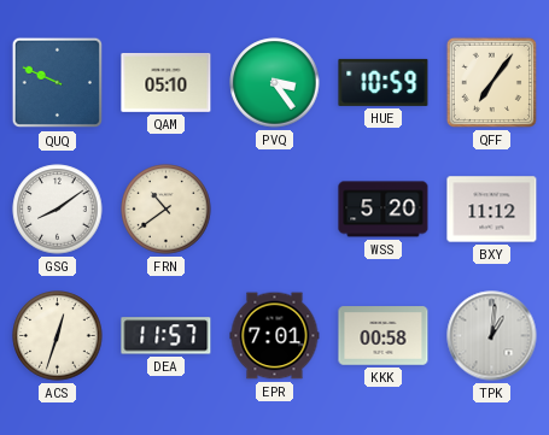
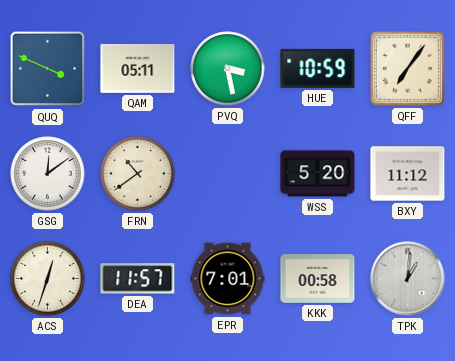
QUQ: 9:49 -> 3:49
QAM: 05:10 -> 05:11
PVQ: 3:24 -> 3:28
GSG: 8:09 -> 12:09
